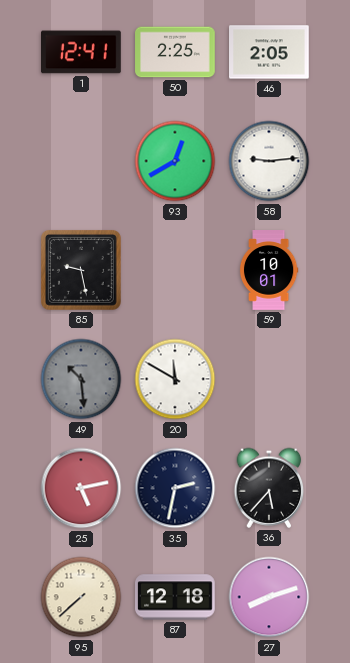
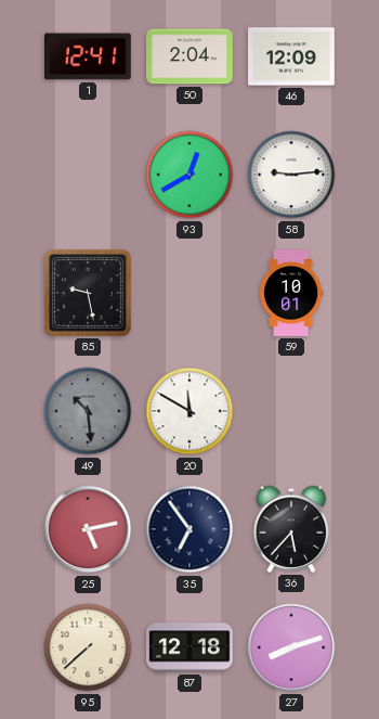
50: 2:25 -> 2:04
46: 2:05 -> 12:09
35: 2:32 -> 6:54
